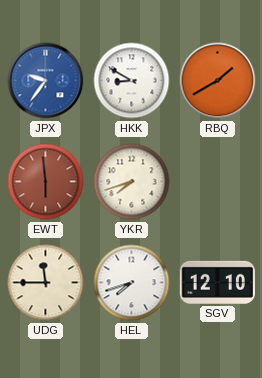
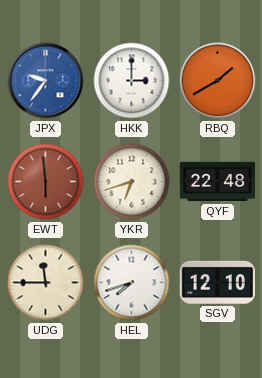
HKK: 8:50 -> 3:00
YKR: 7:42 -> 6:42
QYF: none -> 22:48
